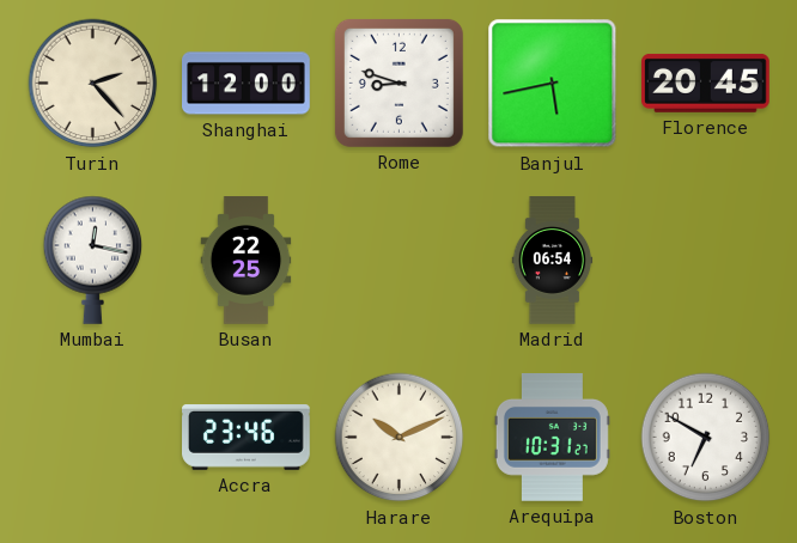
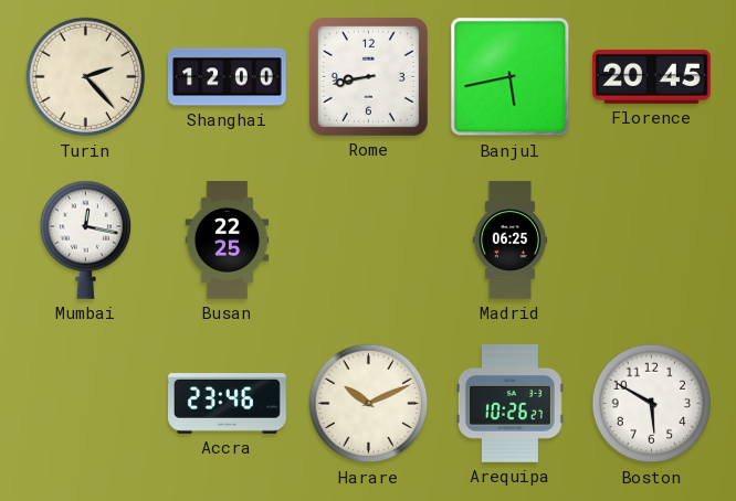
Rome: 8:48 -> 8:43
Madrid: 06:54 -> 06:25
Arequipa: 10:31 -> 10:26
Boston: 6:50 -> 5:50
